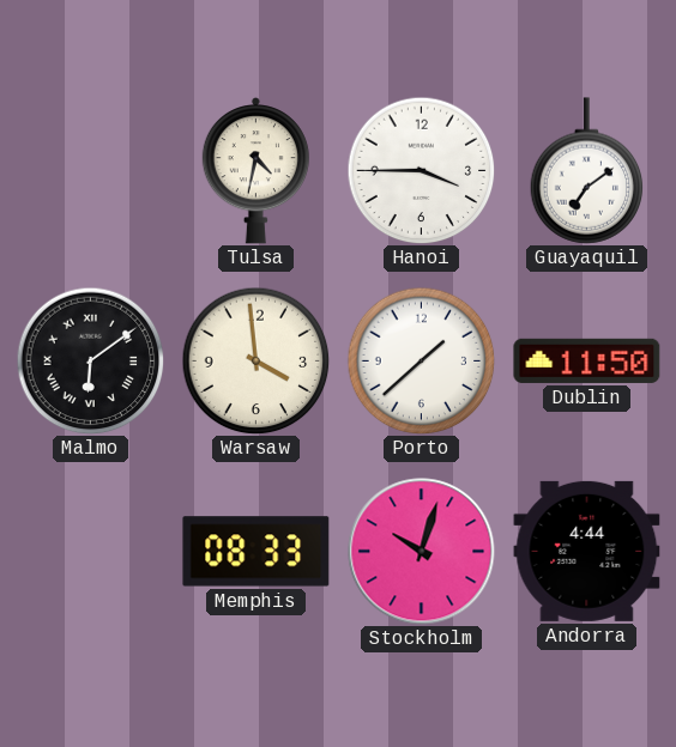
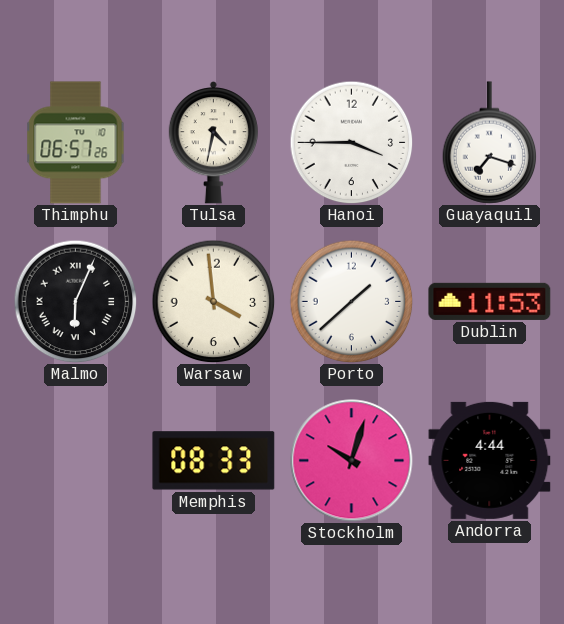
Thimphu: none -> 06:57
Guayaquil: 7:09 -> 7:18
Malmo: 6:09 -> 6:04
Dublin: 11:50 -> 11:53
